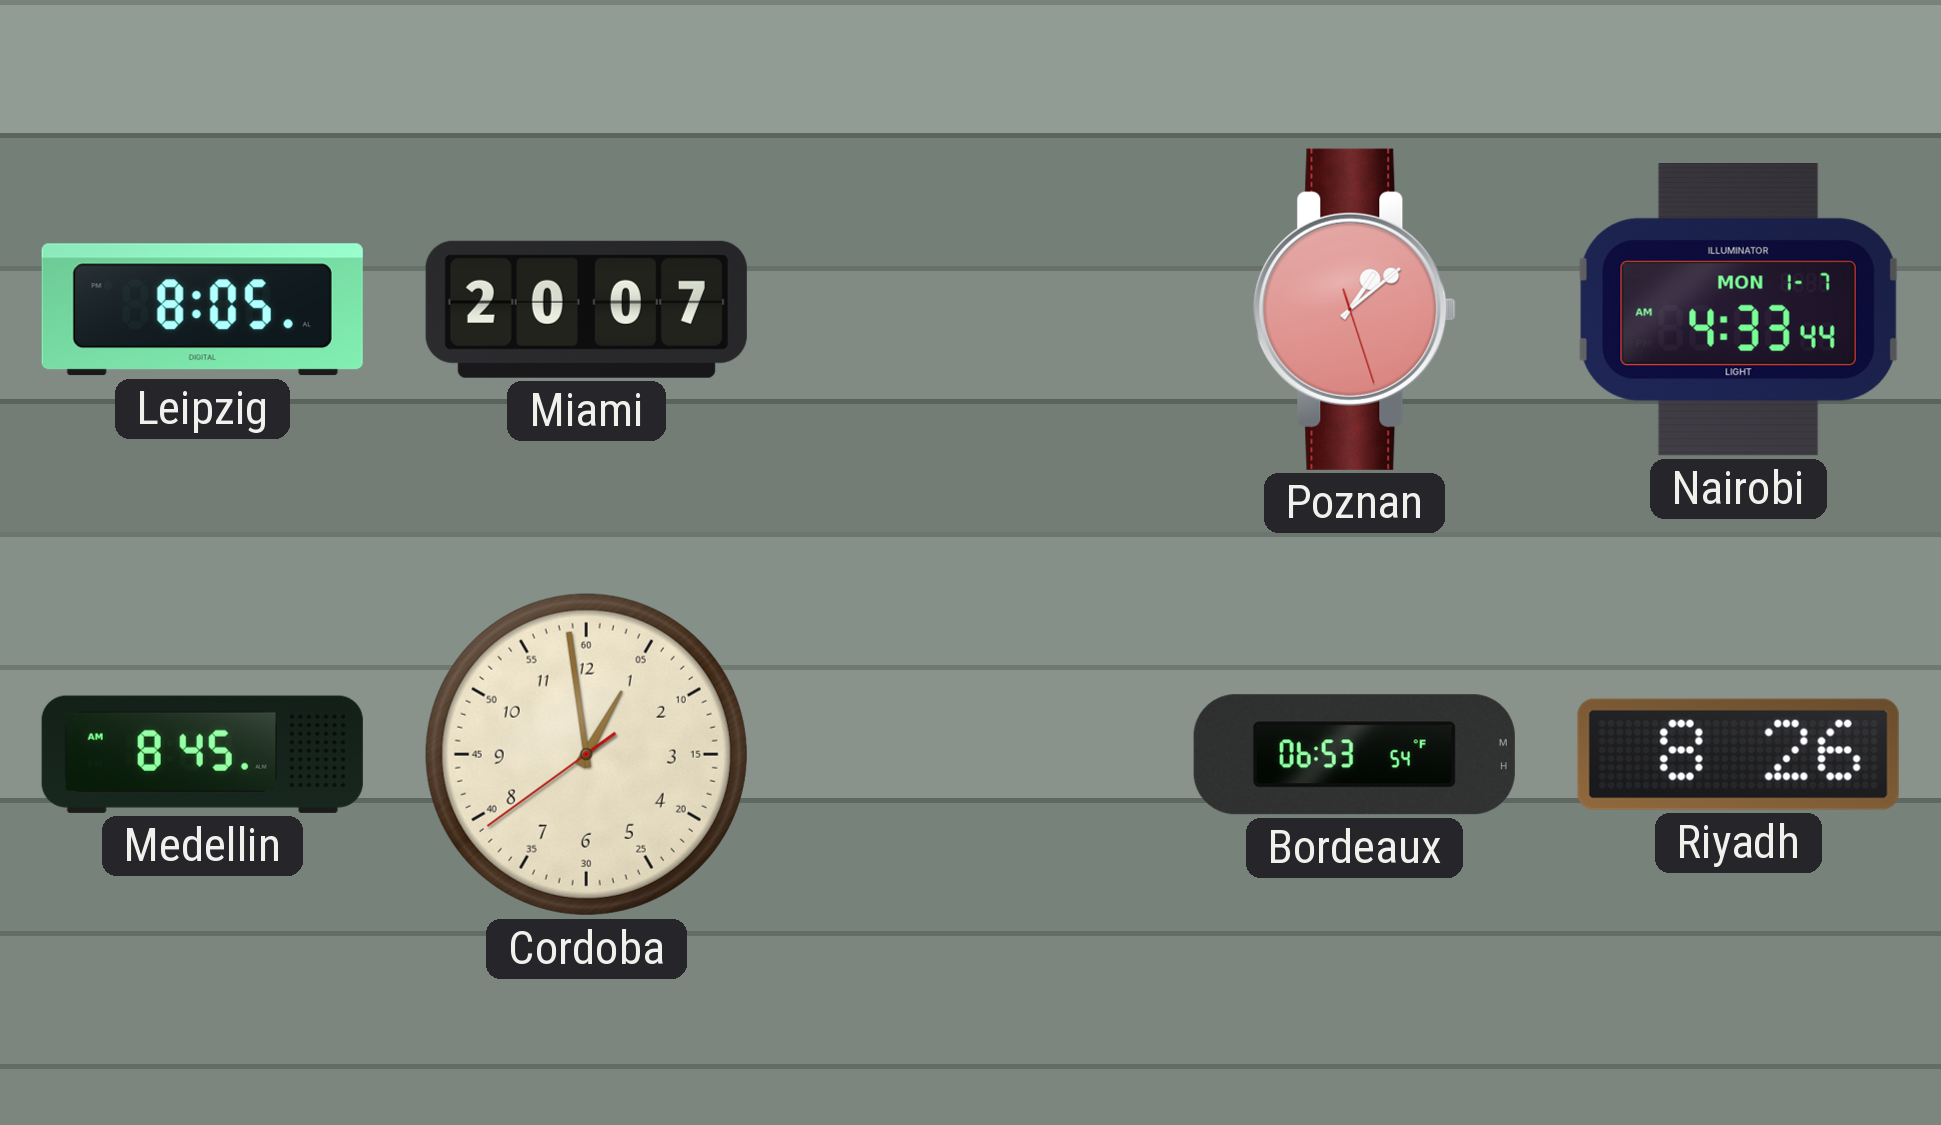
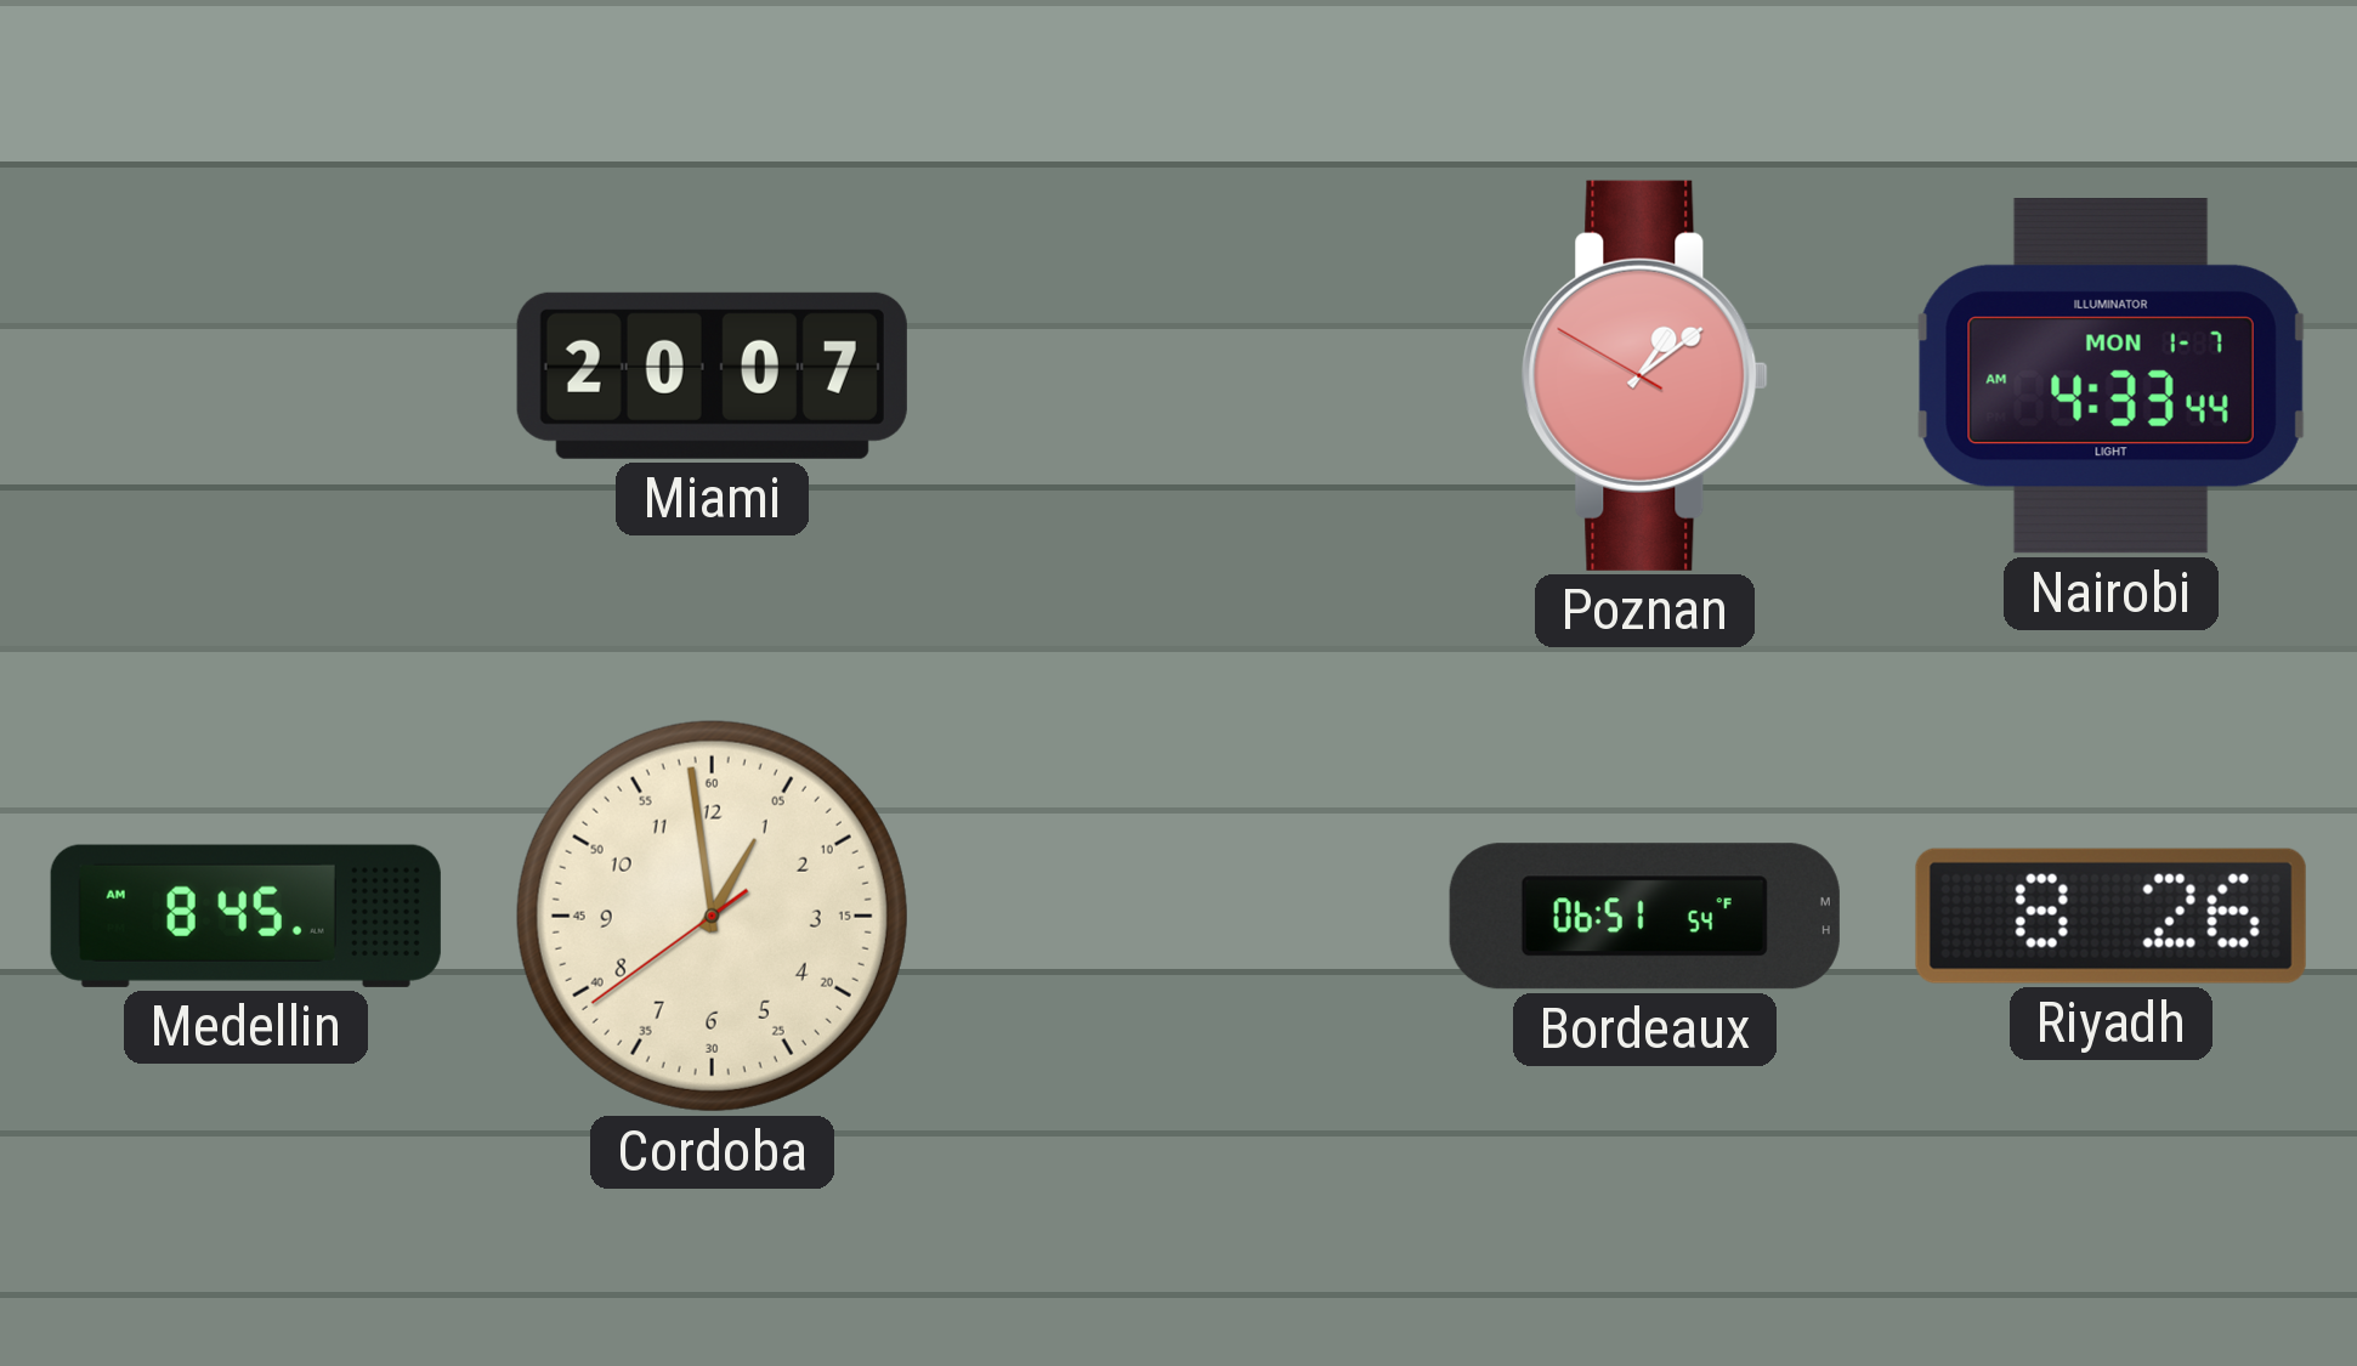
Leipzig: 8:05 -> none
Poznan: 1:08:27 -> 1:08:50
Bordeaux: 06:53 -> 06:51
